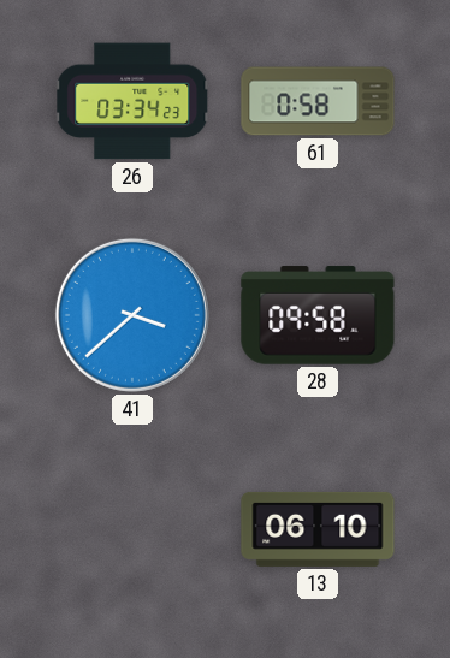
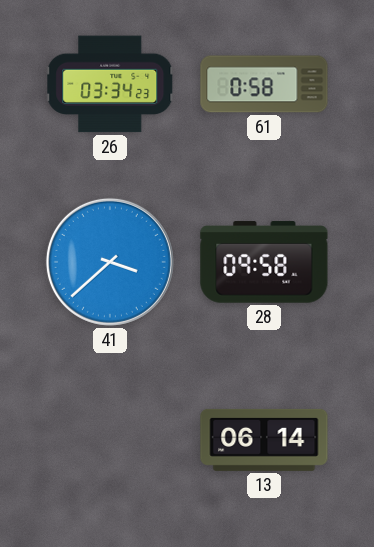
13: 06:10 -> 06:14
